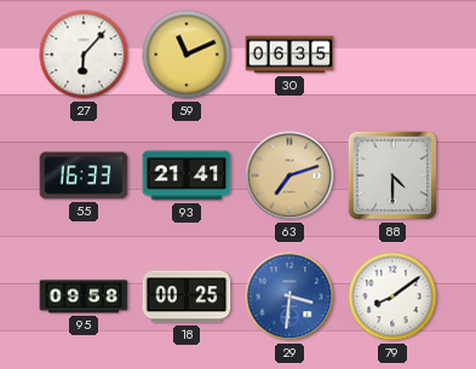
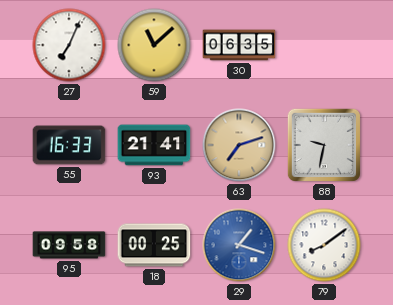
27: 6:07 -> 7:04
59: 11:11 -> 11:08
88: 4:30 -> 9:32
29: 3:31 -> 1:18
